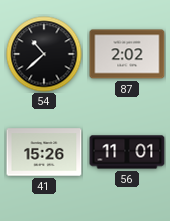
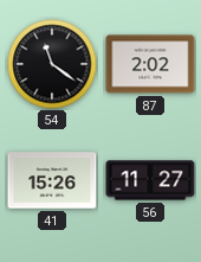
54: 10:38 -> 11:21
56: 11:01 -> 11:27
